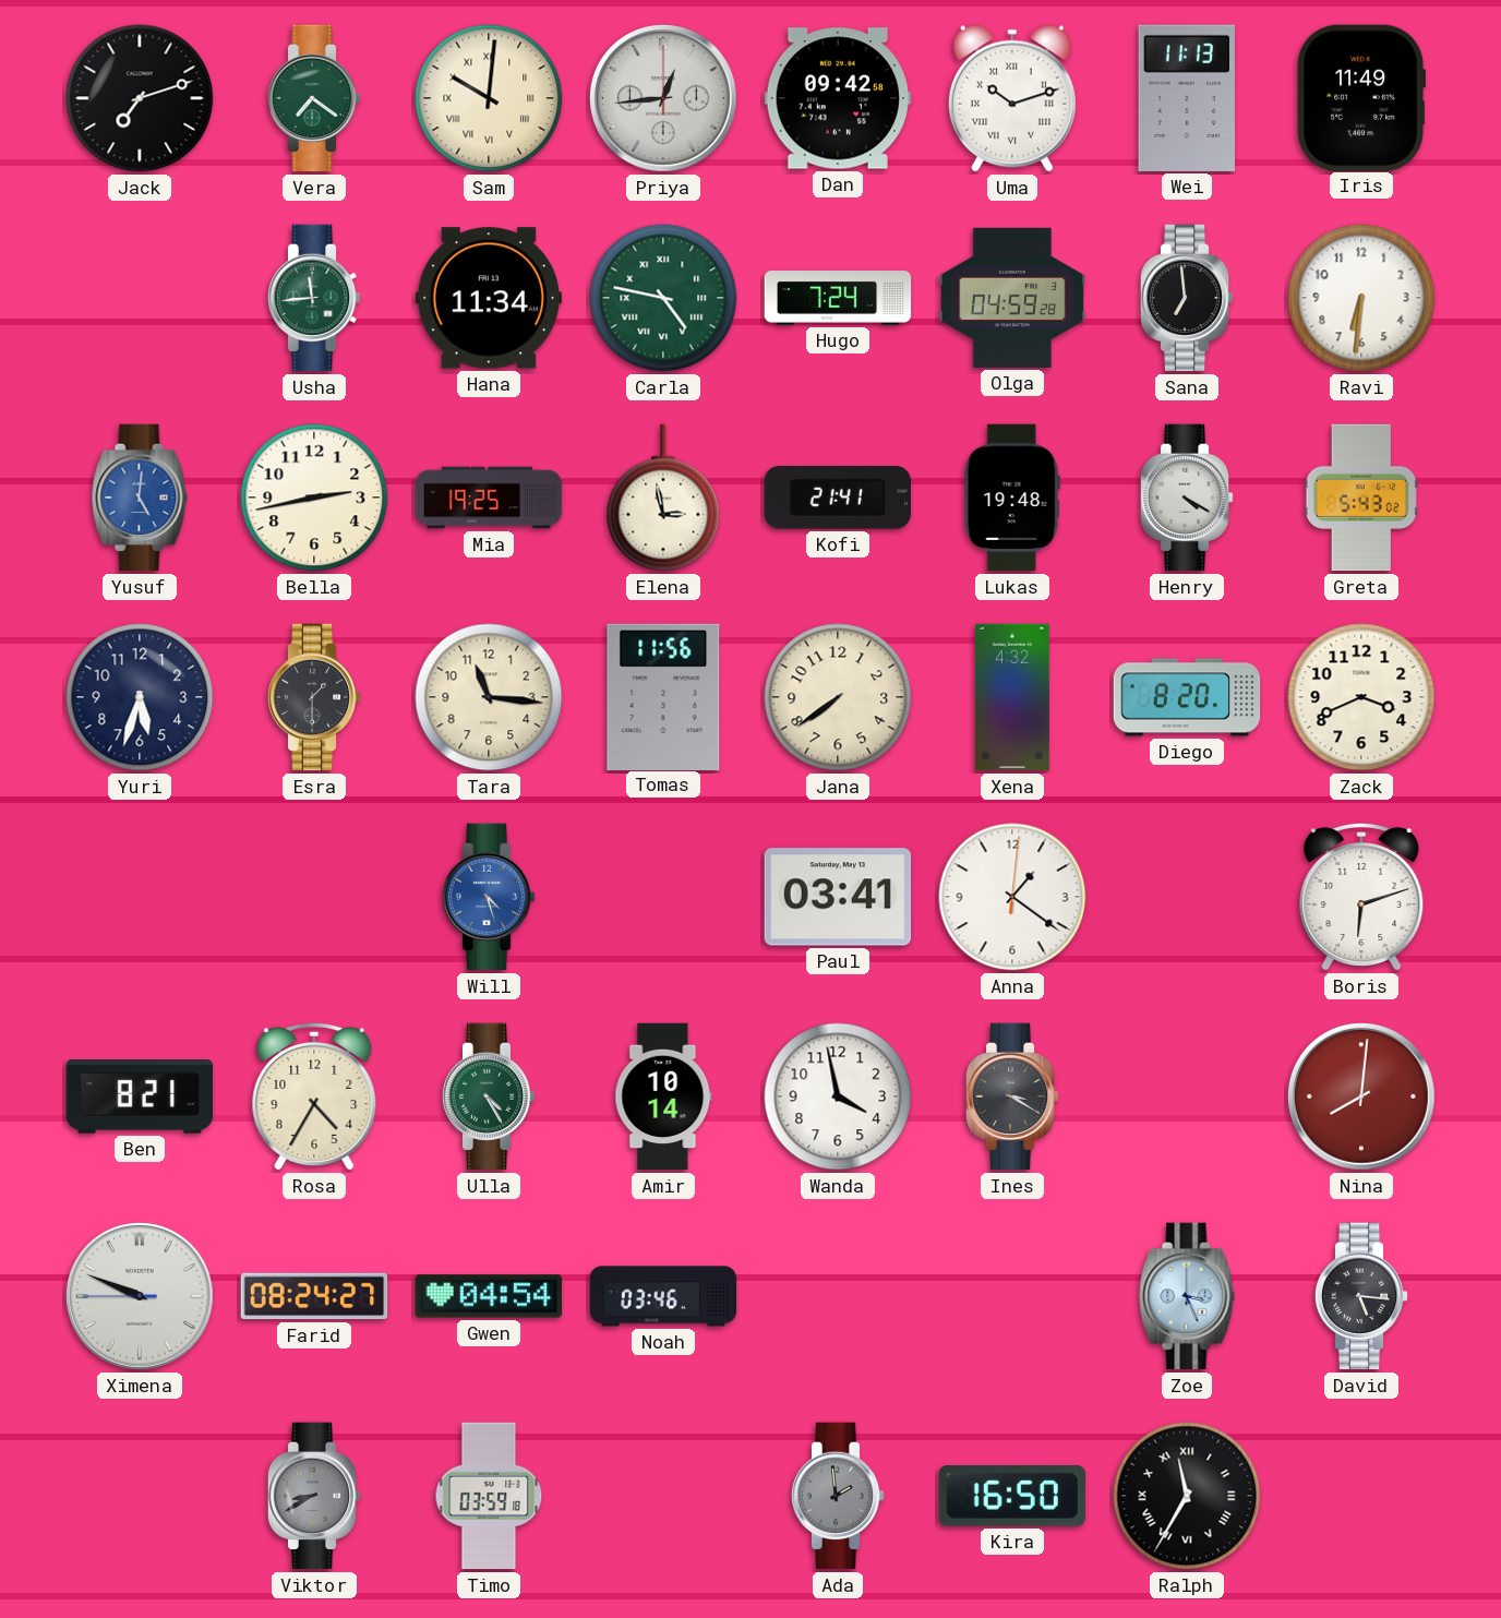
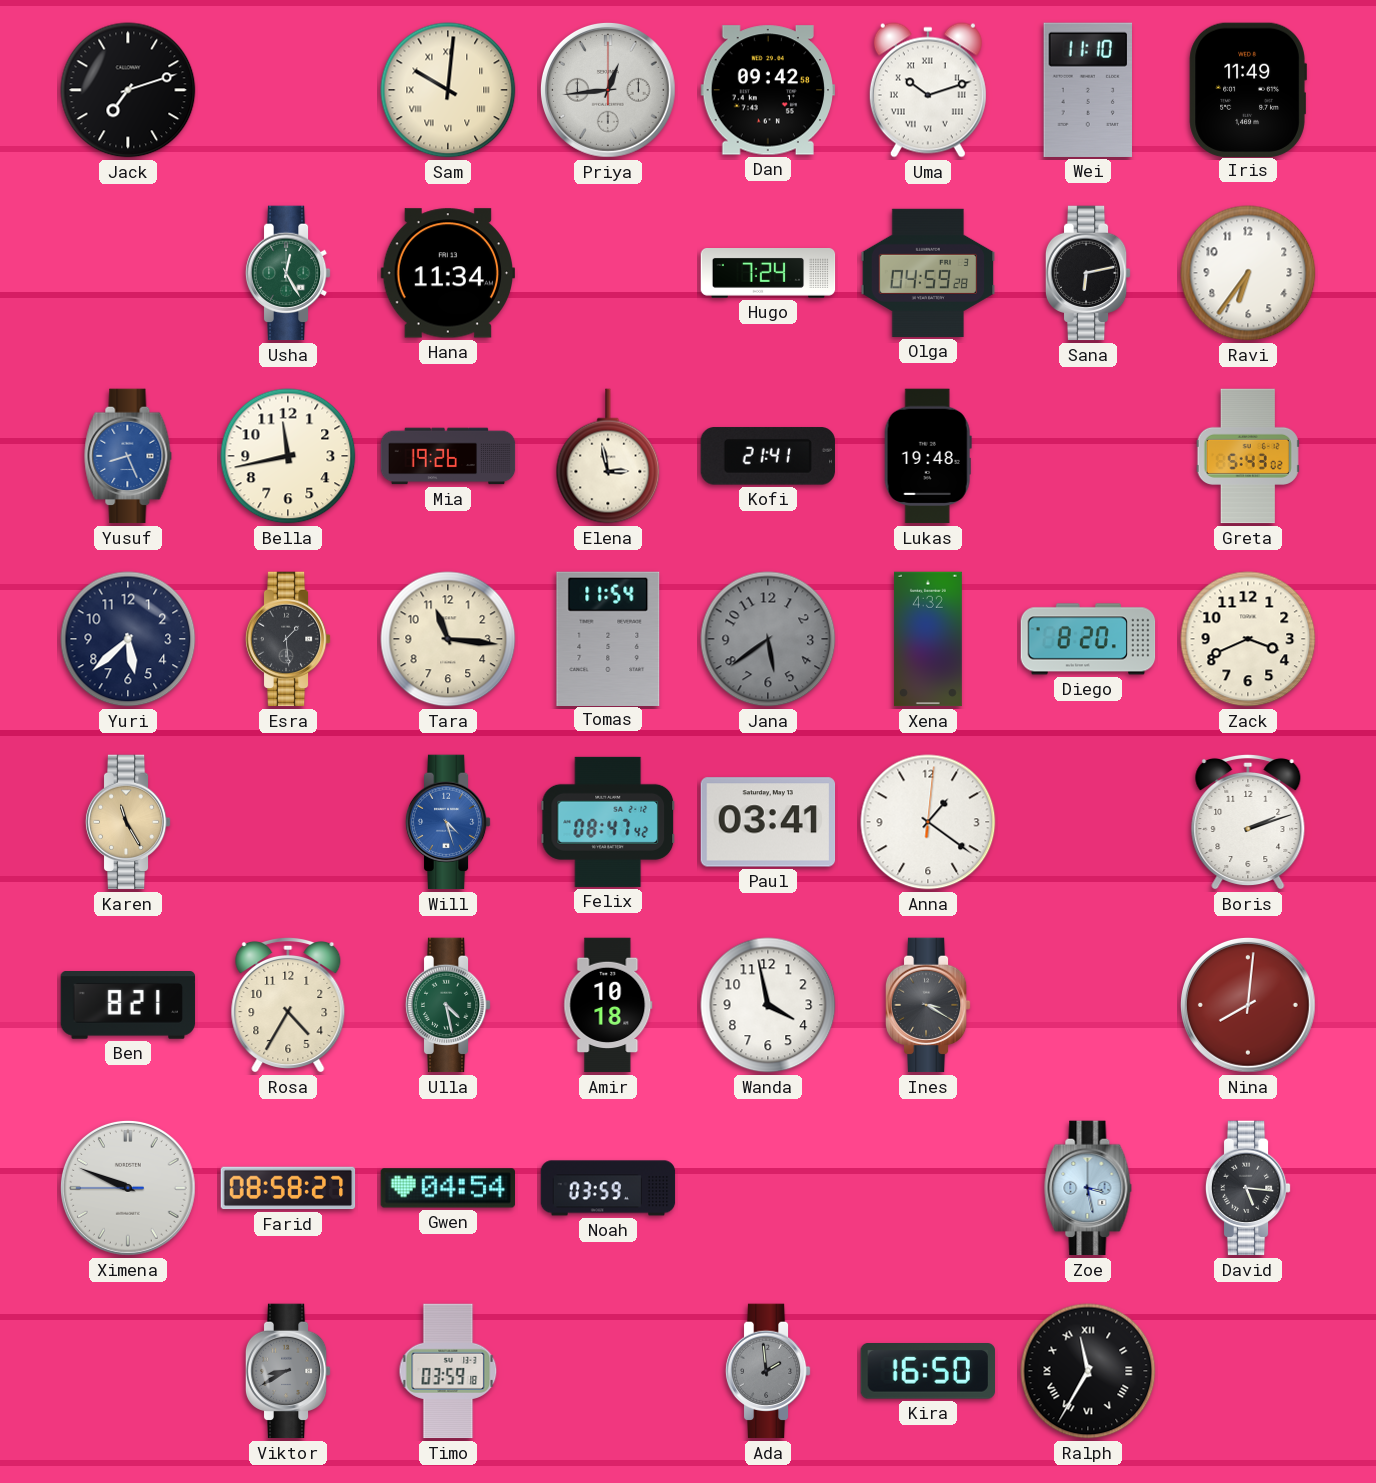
Vera: 7:21 -> none
Wei: 11:13 -> 11:10
Usha: 11:44 -> 12:25
Carla: 4:47 -> none
Sana: 6:59 -> 6:13
Ravi: 6:31 -> 6:36
Yusuf: 5:01 -> 8:26
Bella: 2:43 -> 11:43
Mia: 19:25 -> 19:26
Henry: 4:20 -> none
Yuri: 5:33 -> 5:38
Esra: 1:30 -> 1:29
Tomas: 11:56 -> 11:54
Jana: 7:39 -> 5:39
Jana dial: cream -> grey
Karen: none -> 11:25
Felix: none -> 08:47
Boris: 6:12 -> 2:12
Ulla: 4:25 -> 4:28
Amir: 10:14 -> 10:18
Farid: 08:24 -> 08:58
Noah: 03:46 -> 03:59
Zoe: 3:26 -> 3:28
